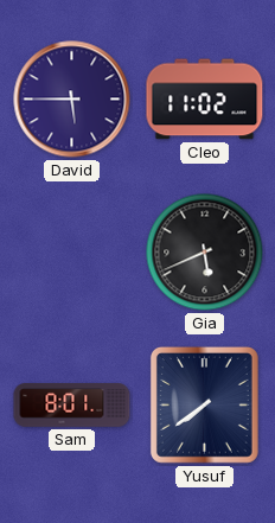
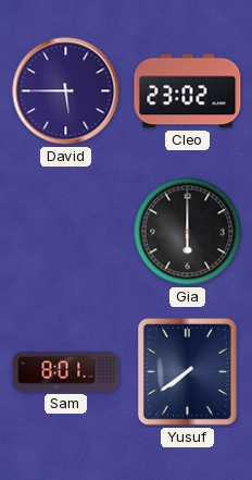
Cleo: 11:02 -> 23:02
Gia: 5:41 -> 6:00
